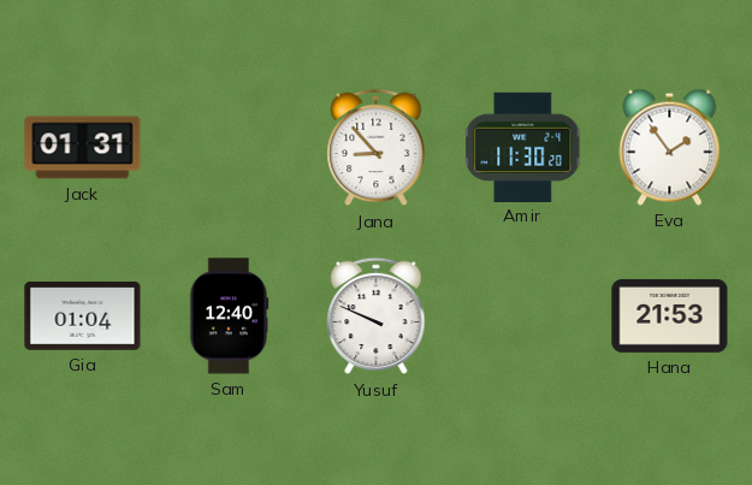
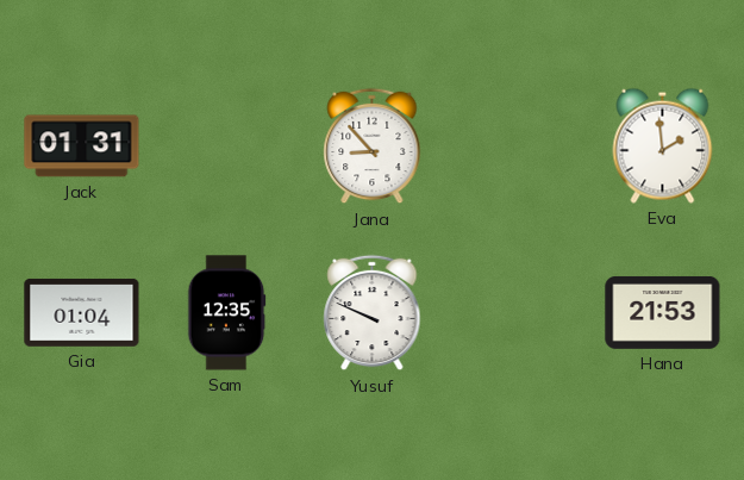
Amir: 11:30 -> none
Eva: 1:54 -> 1:59
Sam: 12:40 -> 12:35
